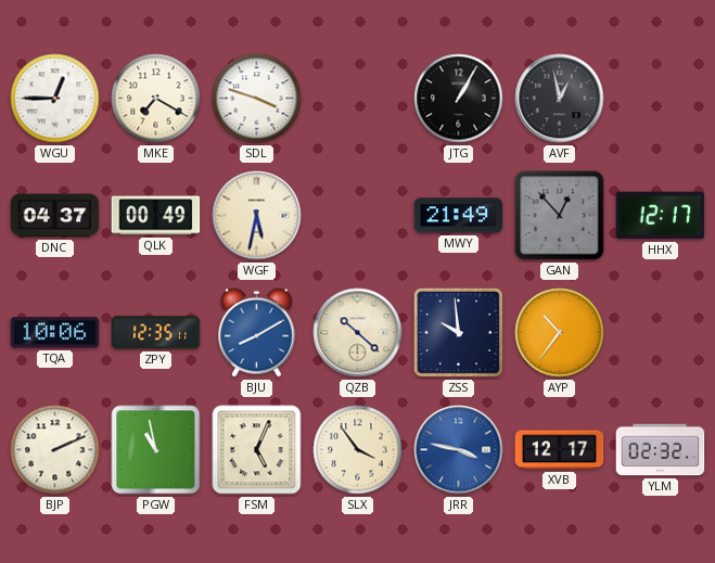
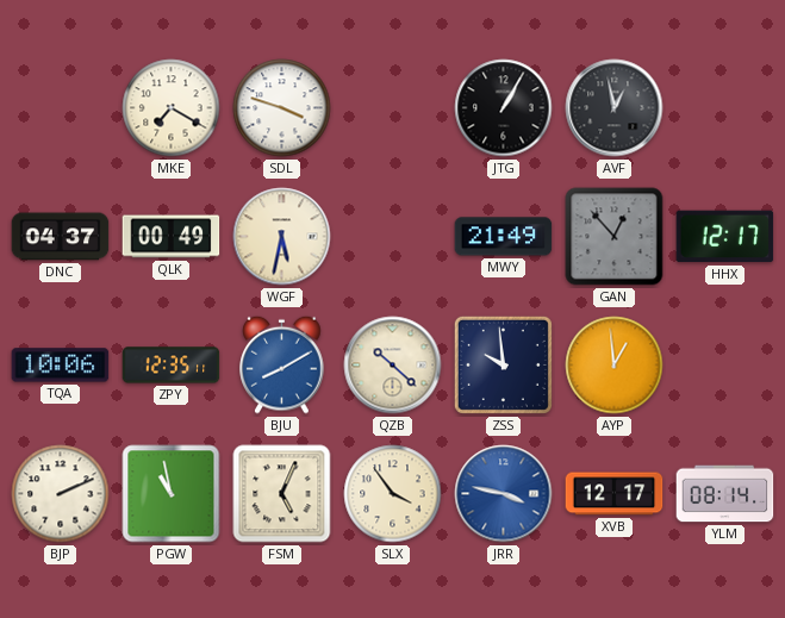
WGU: 12:45 -> none
AYP: 10:36 -> 12:59
YLM: 02:32 -> 08:14
